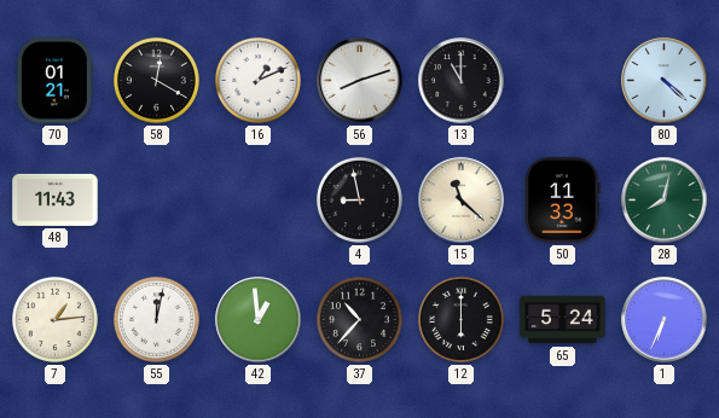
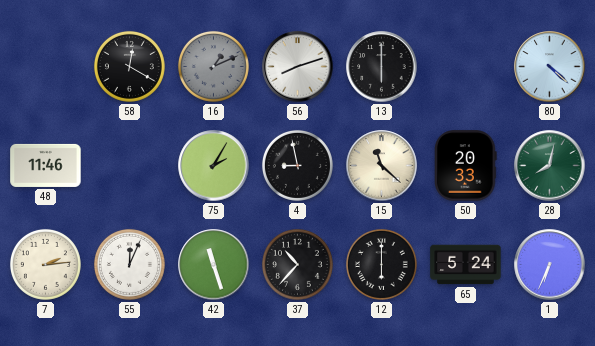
70: 01:21 -> none
16 dial: white -> grey
13: 11:00 -> 6:00
48: 11:43 -> 11:46
75: none -> 2:05
50: 11:33 -> 20:33
7: 1:14 -> 2:14
55: 12:02 -> 12:04
42: 12:59 -> 11:27
